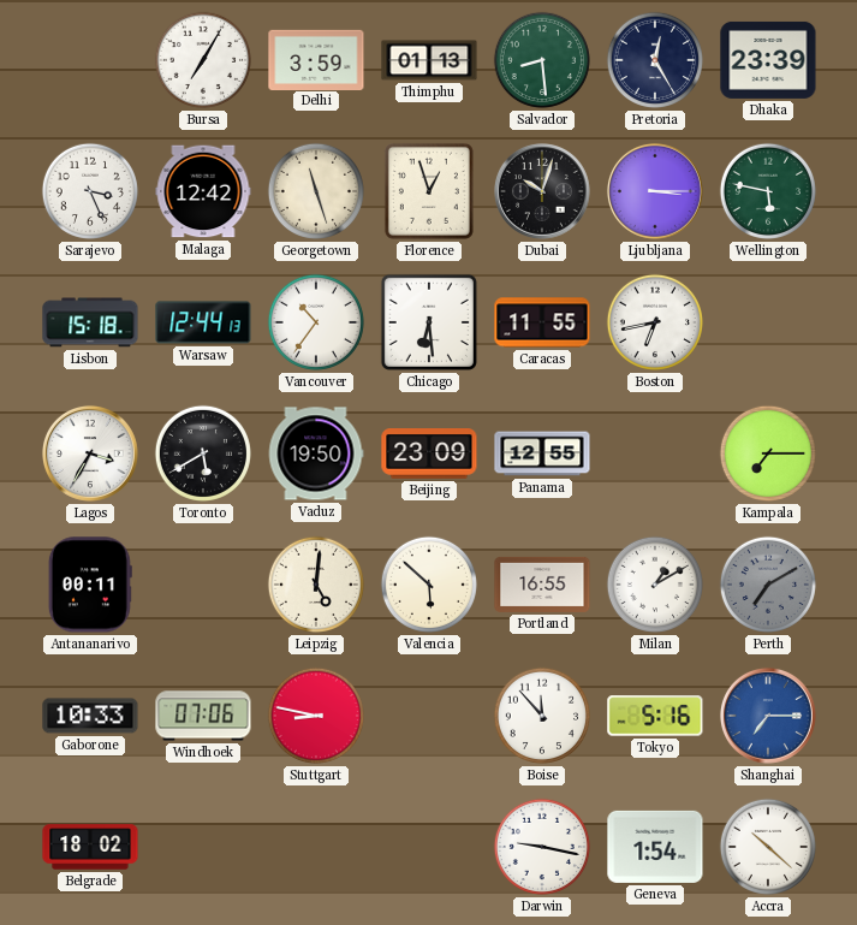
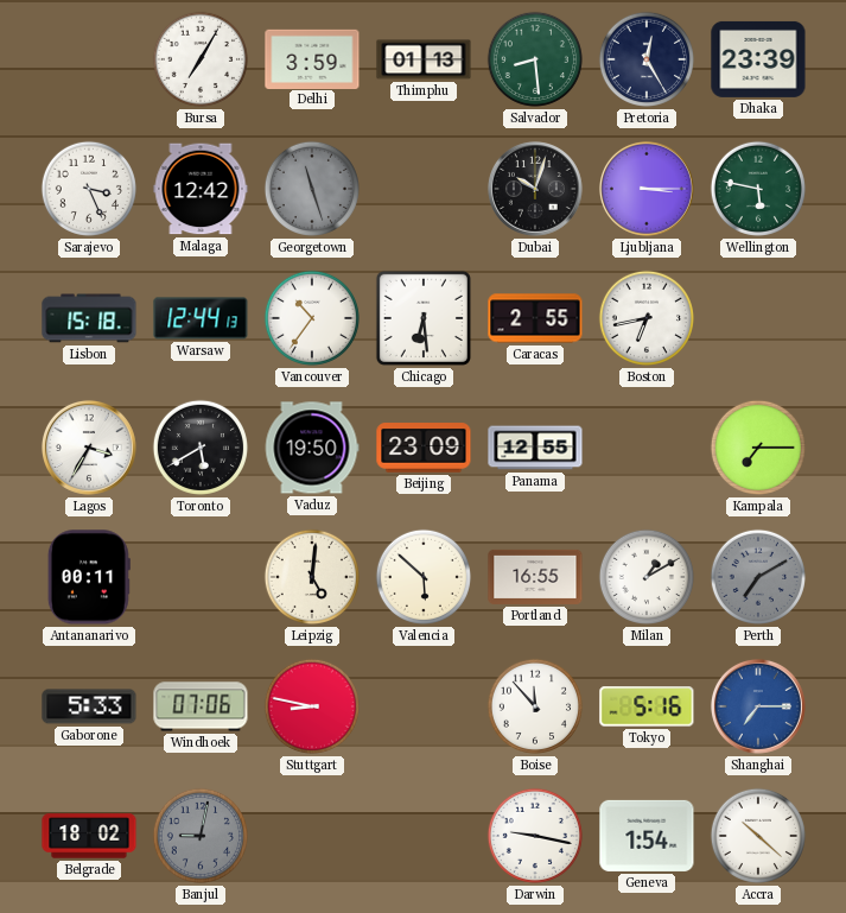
Georgetown dial: cream -> grey
Florence: 12:57 -> none
Caracas: 11:55 -> 2:55
Gaborone: 10:33 -> 5:33
Banjul: none -> 9:02
